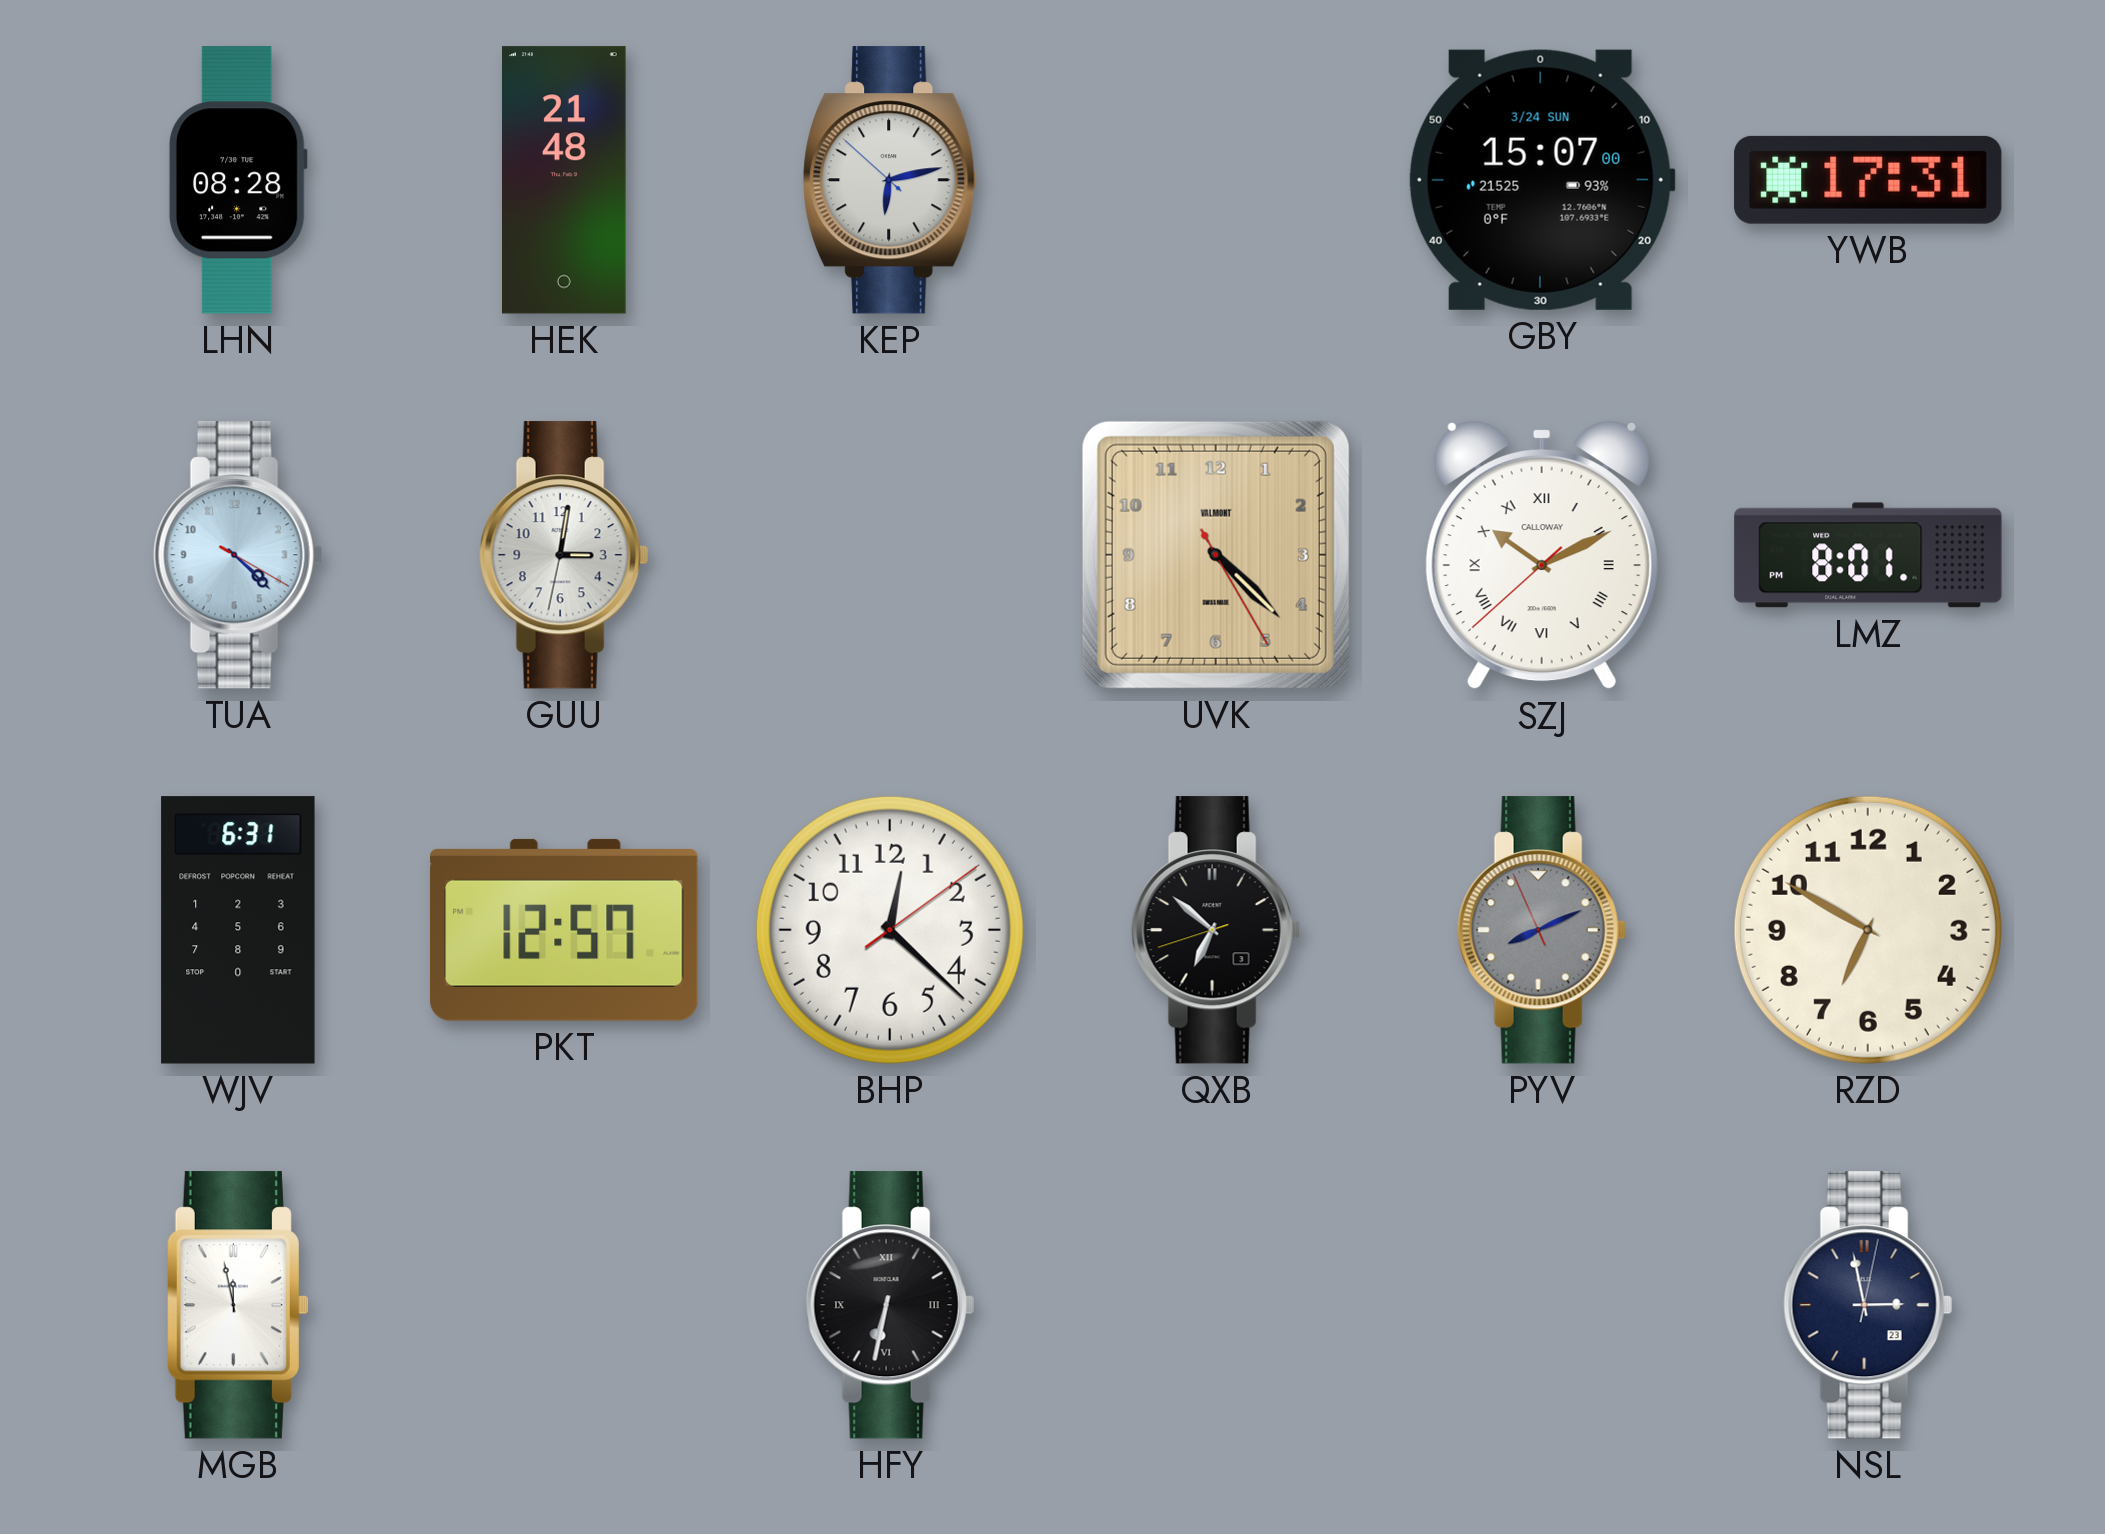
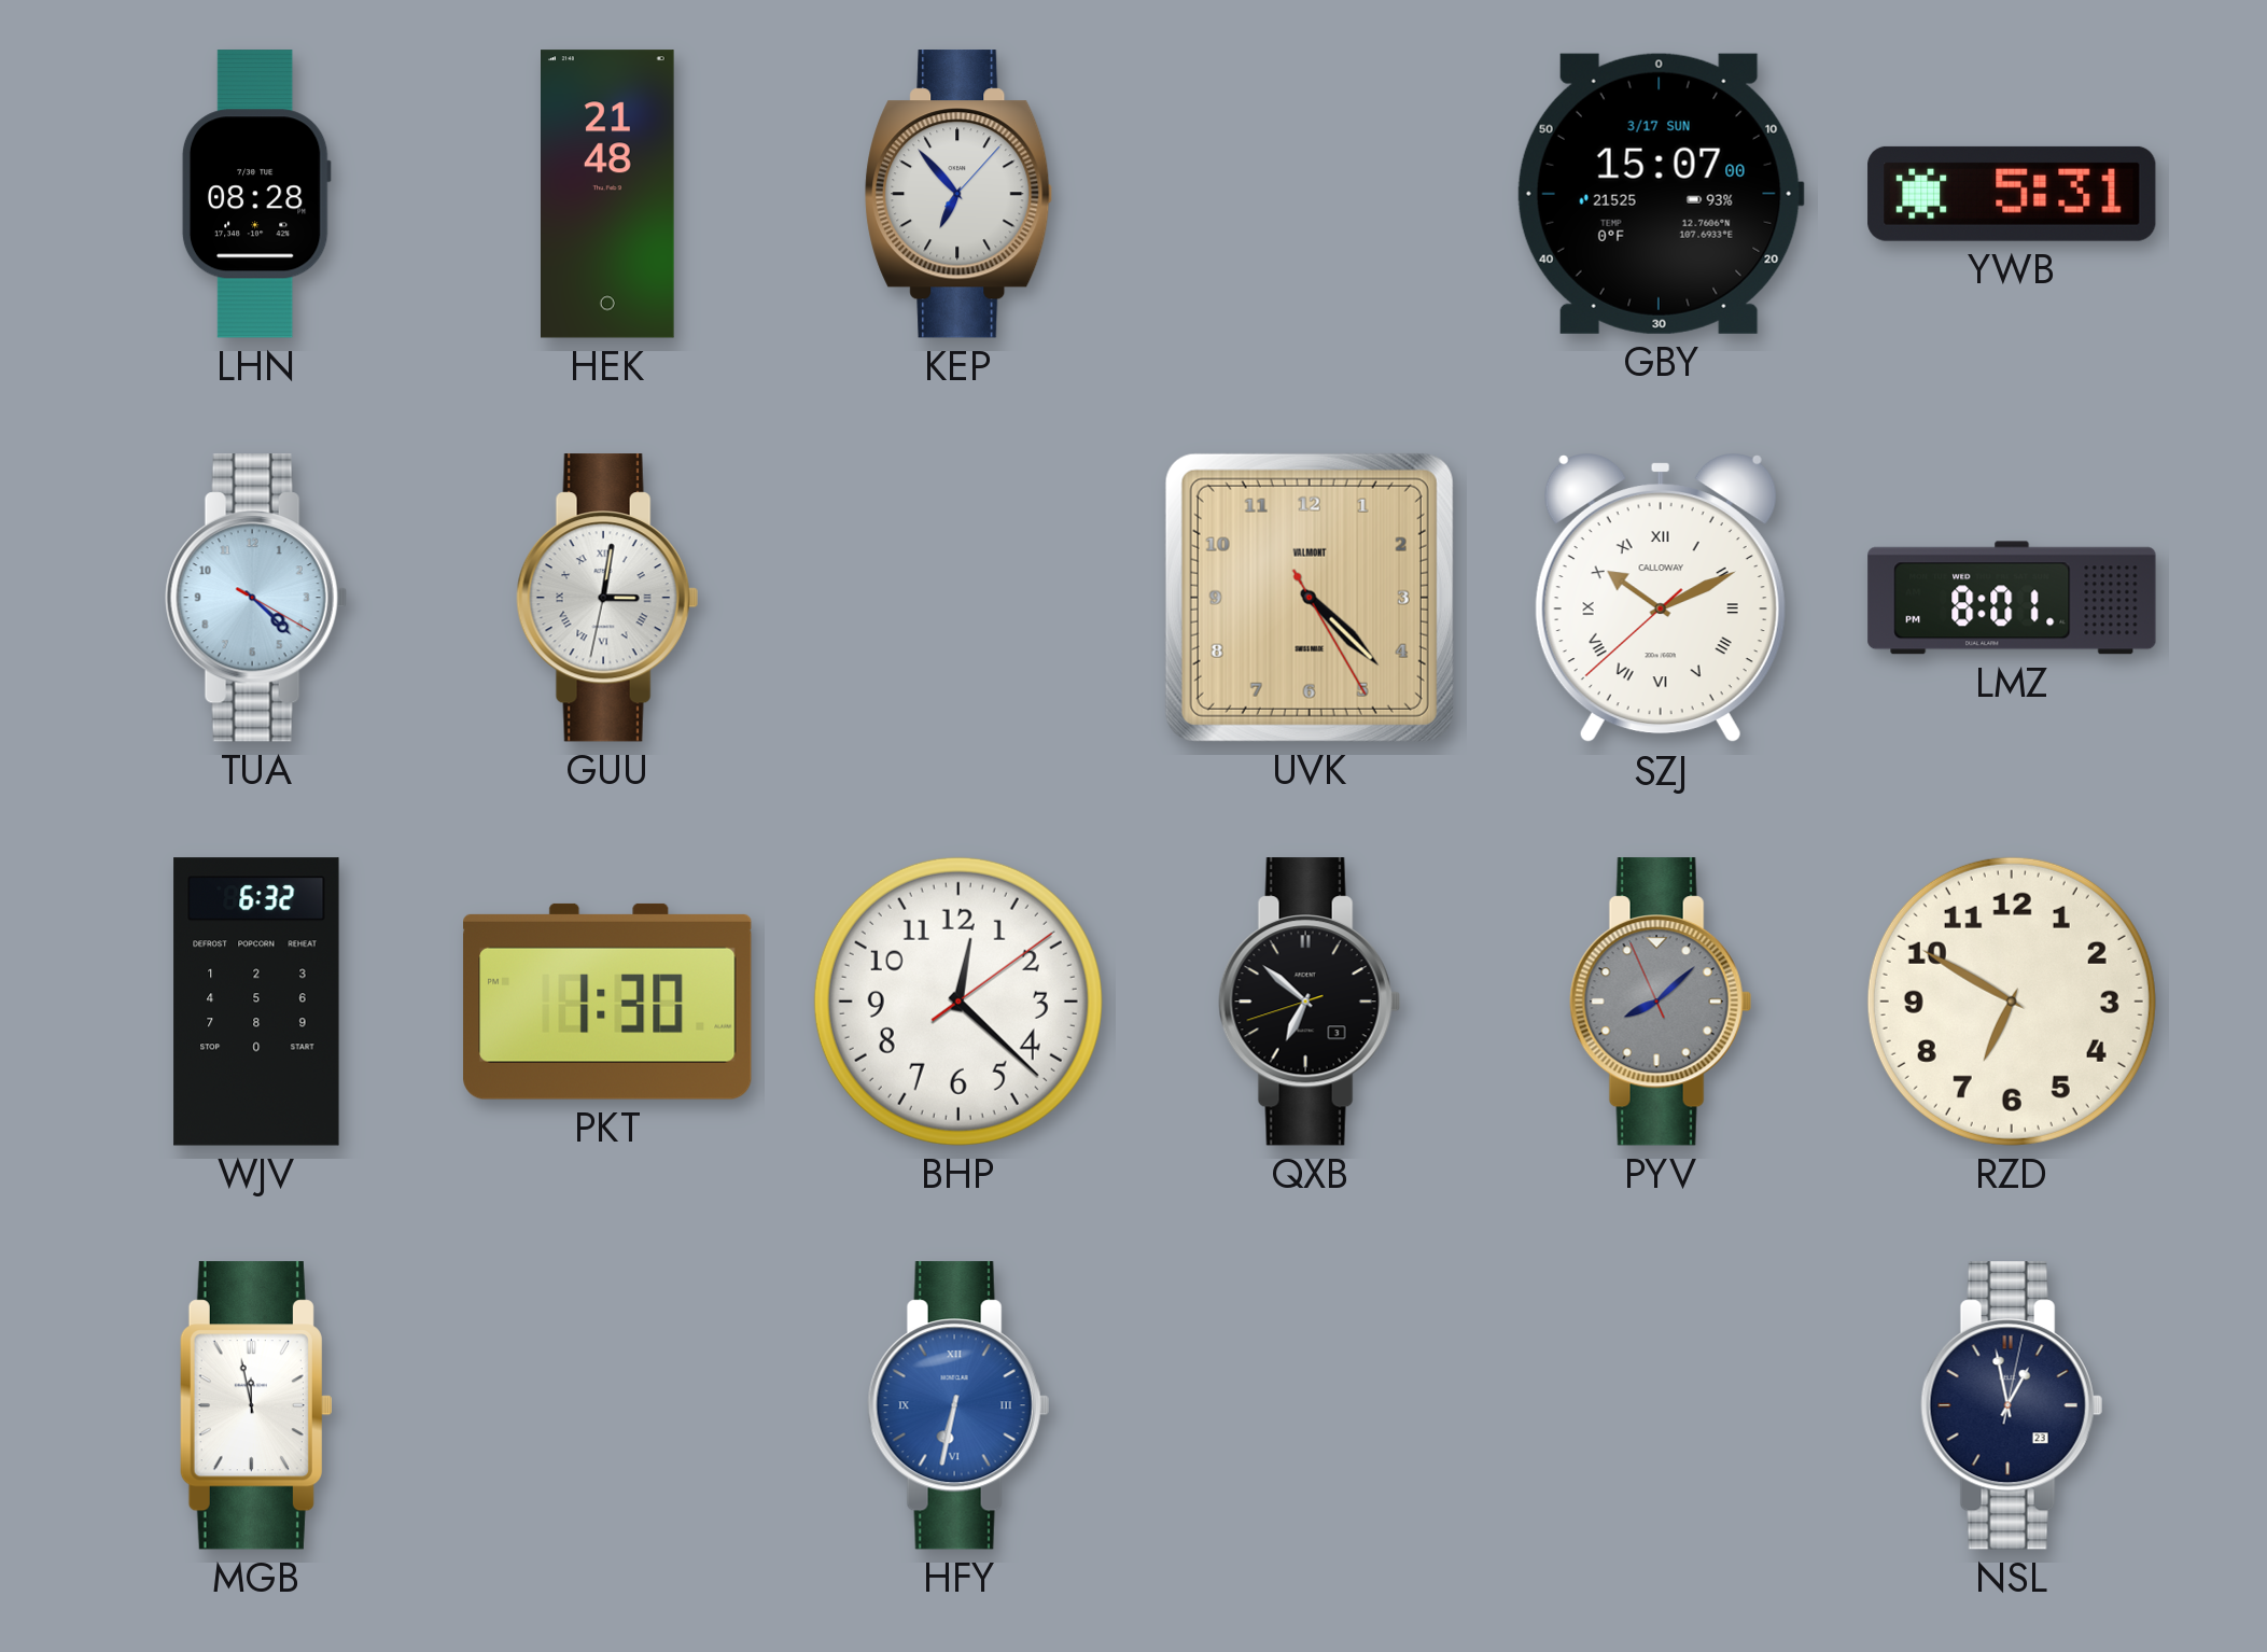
KEP: 6:12 -> 6:53
GBY date: 3/24 SUN -> 3/17 SUN
YWB: 17:31 -> 5:31
GUU numerals: Arabic -> Roman
WJV: 6:31 -> 6:32
PKT: 12:57 -> 1:30
PYV: 8:10 -> 8:07
HFY dial: black -> blue
NSL: 2:58 -> 12:58
